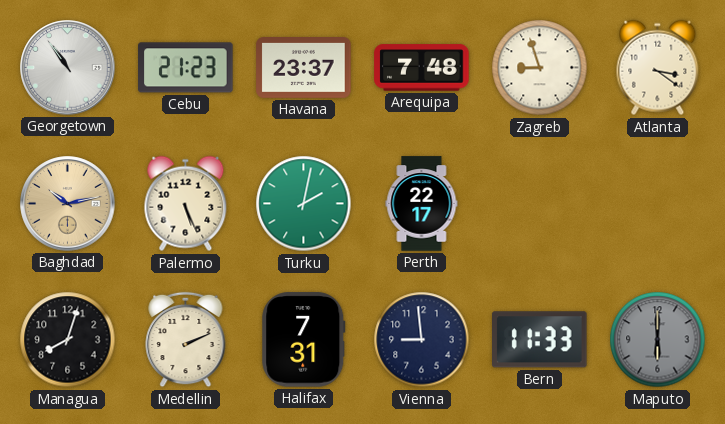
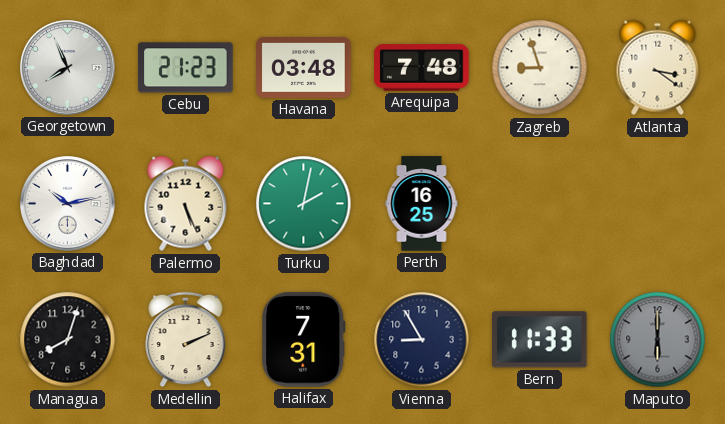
Georgetown: 10:54 -> 7:56
Havana: 23:37 -> 03:48
Baghdad dial: champagne -> white
Perth: 22:17 -> 16:25
Vienna: 8:59 -> 8:55
